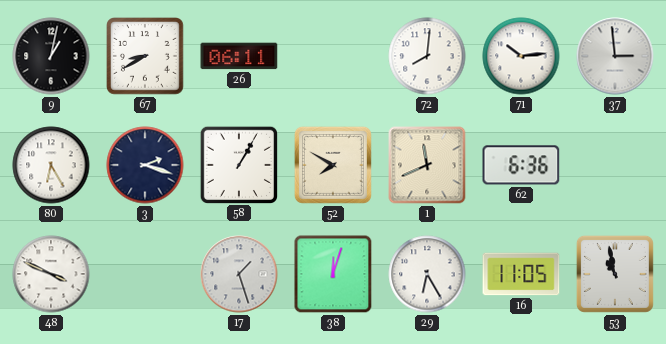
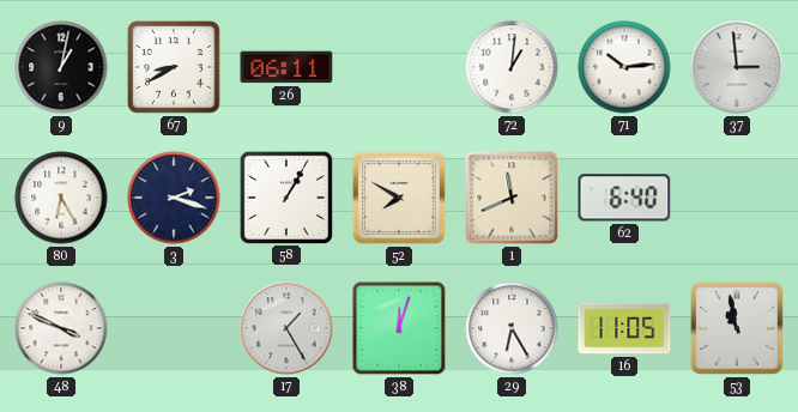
72: 8:01 -> 1:01
62: 6:36 -> 6:40
17: 1:27 -> 1:25
